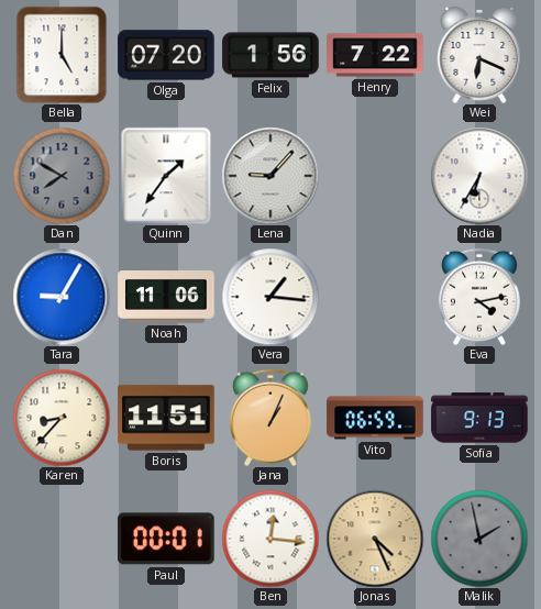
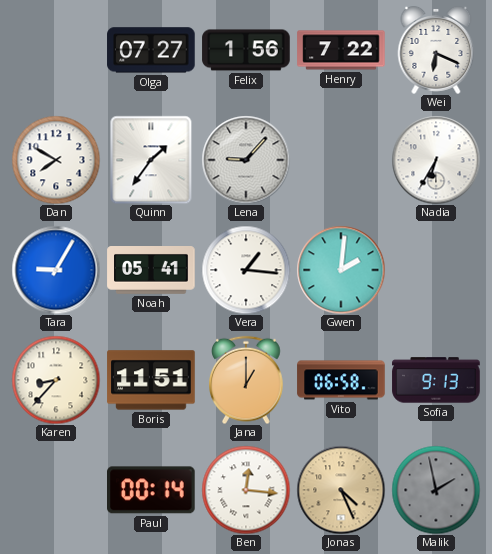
Bella: 5:00 -> none
Olga: 07:20 -> 07:27
Dan dial: grey -> white
Noah: 11:06 -> 05:41
Gwen: none -> 2:01
Eva: 4:13 -> none
Jana: 1:04 -> 1:00
Vito: 06:59 -> 06:58
Paul: 00:01 -> 00:14
